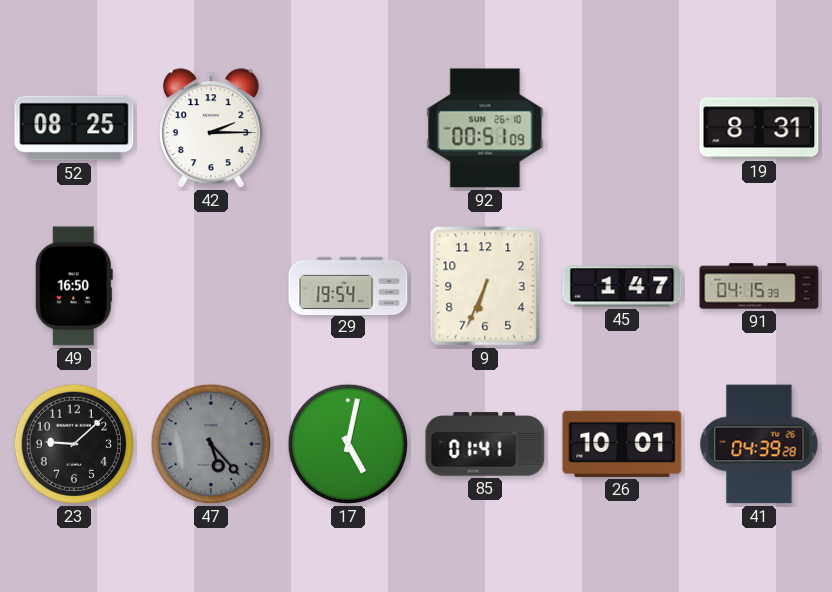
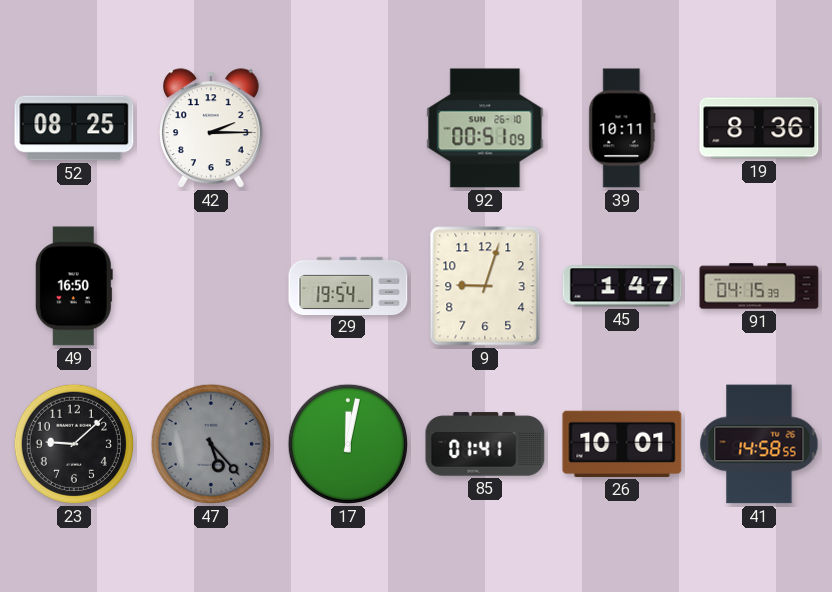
39: none -> 10:11
19: 8:31 -> 8:36
9: 6:34 -> 9:03
17: 5:02 -> 12:02
41: 04:39 -> 14:58
